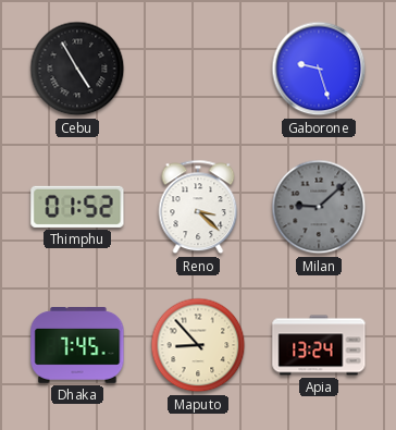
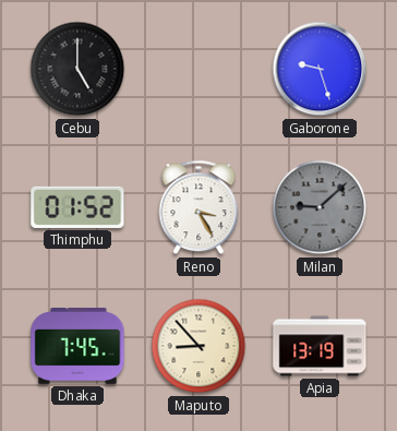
Cebu: 4:55 -> 5:00
Reno: 3:22 -> 3:25
Apia: 13:24 -> 13:19
